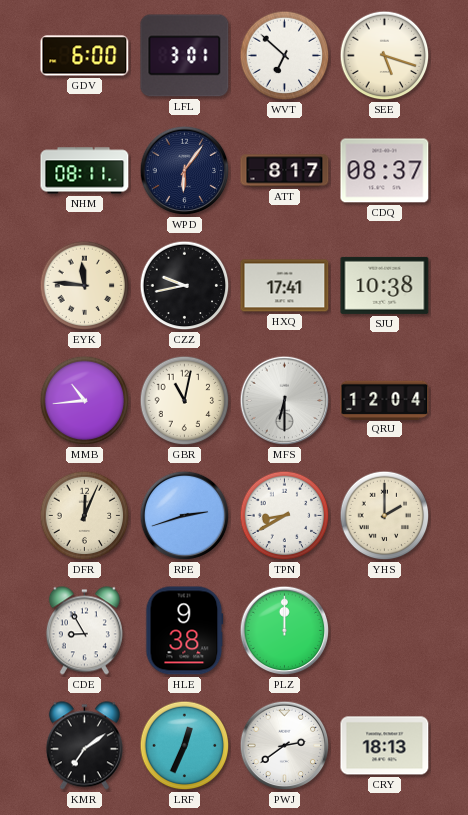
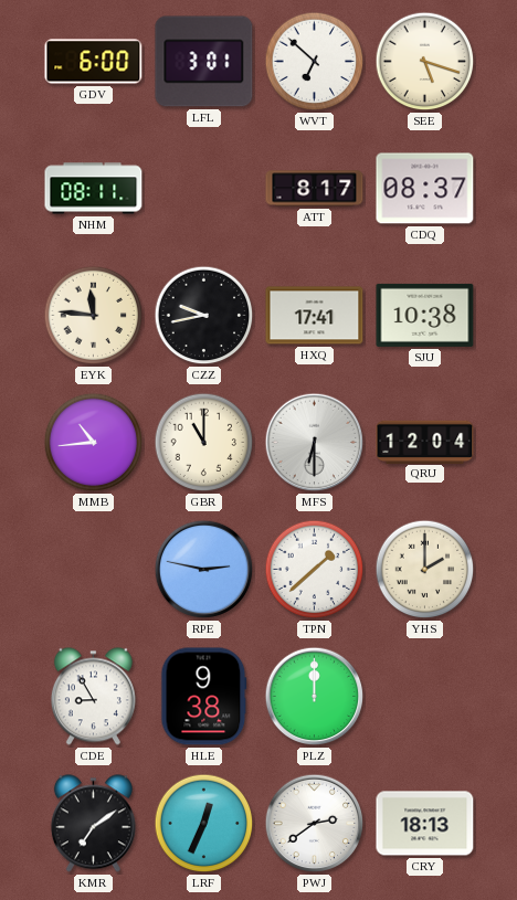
WPD: 6:06 -> none
GBR: 11:02 -> 11:00
DFR: 12:04 -> none
RPE: 2:42 -> 2:47
TPN: 8:40 -> 1:38
